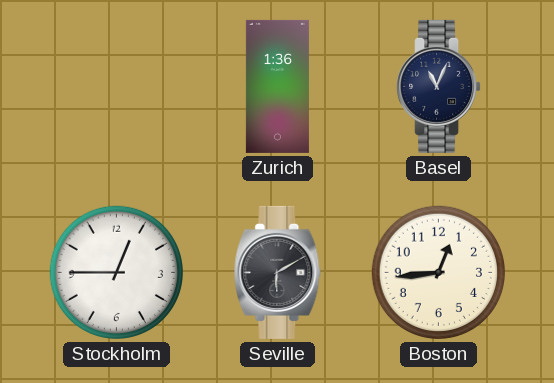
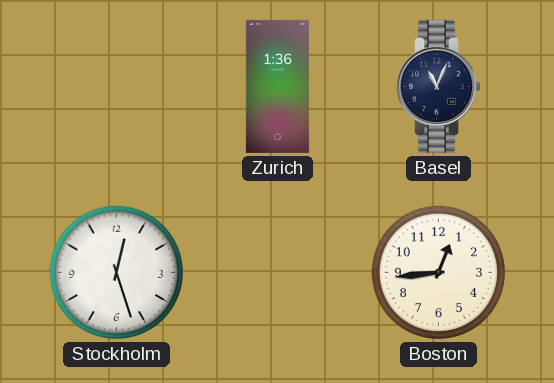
Stockholm: 12:45 -> 12:27
Seville: 6:10 -> none
